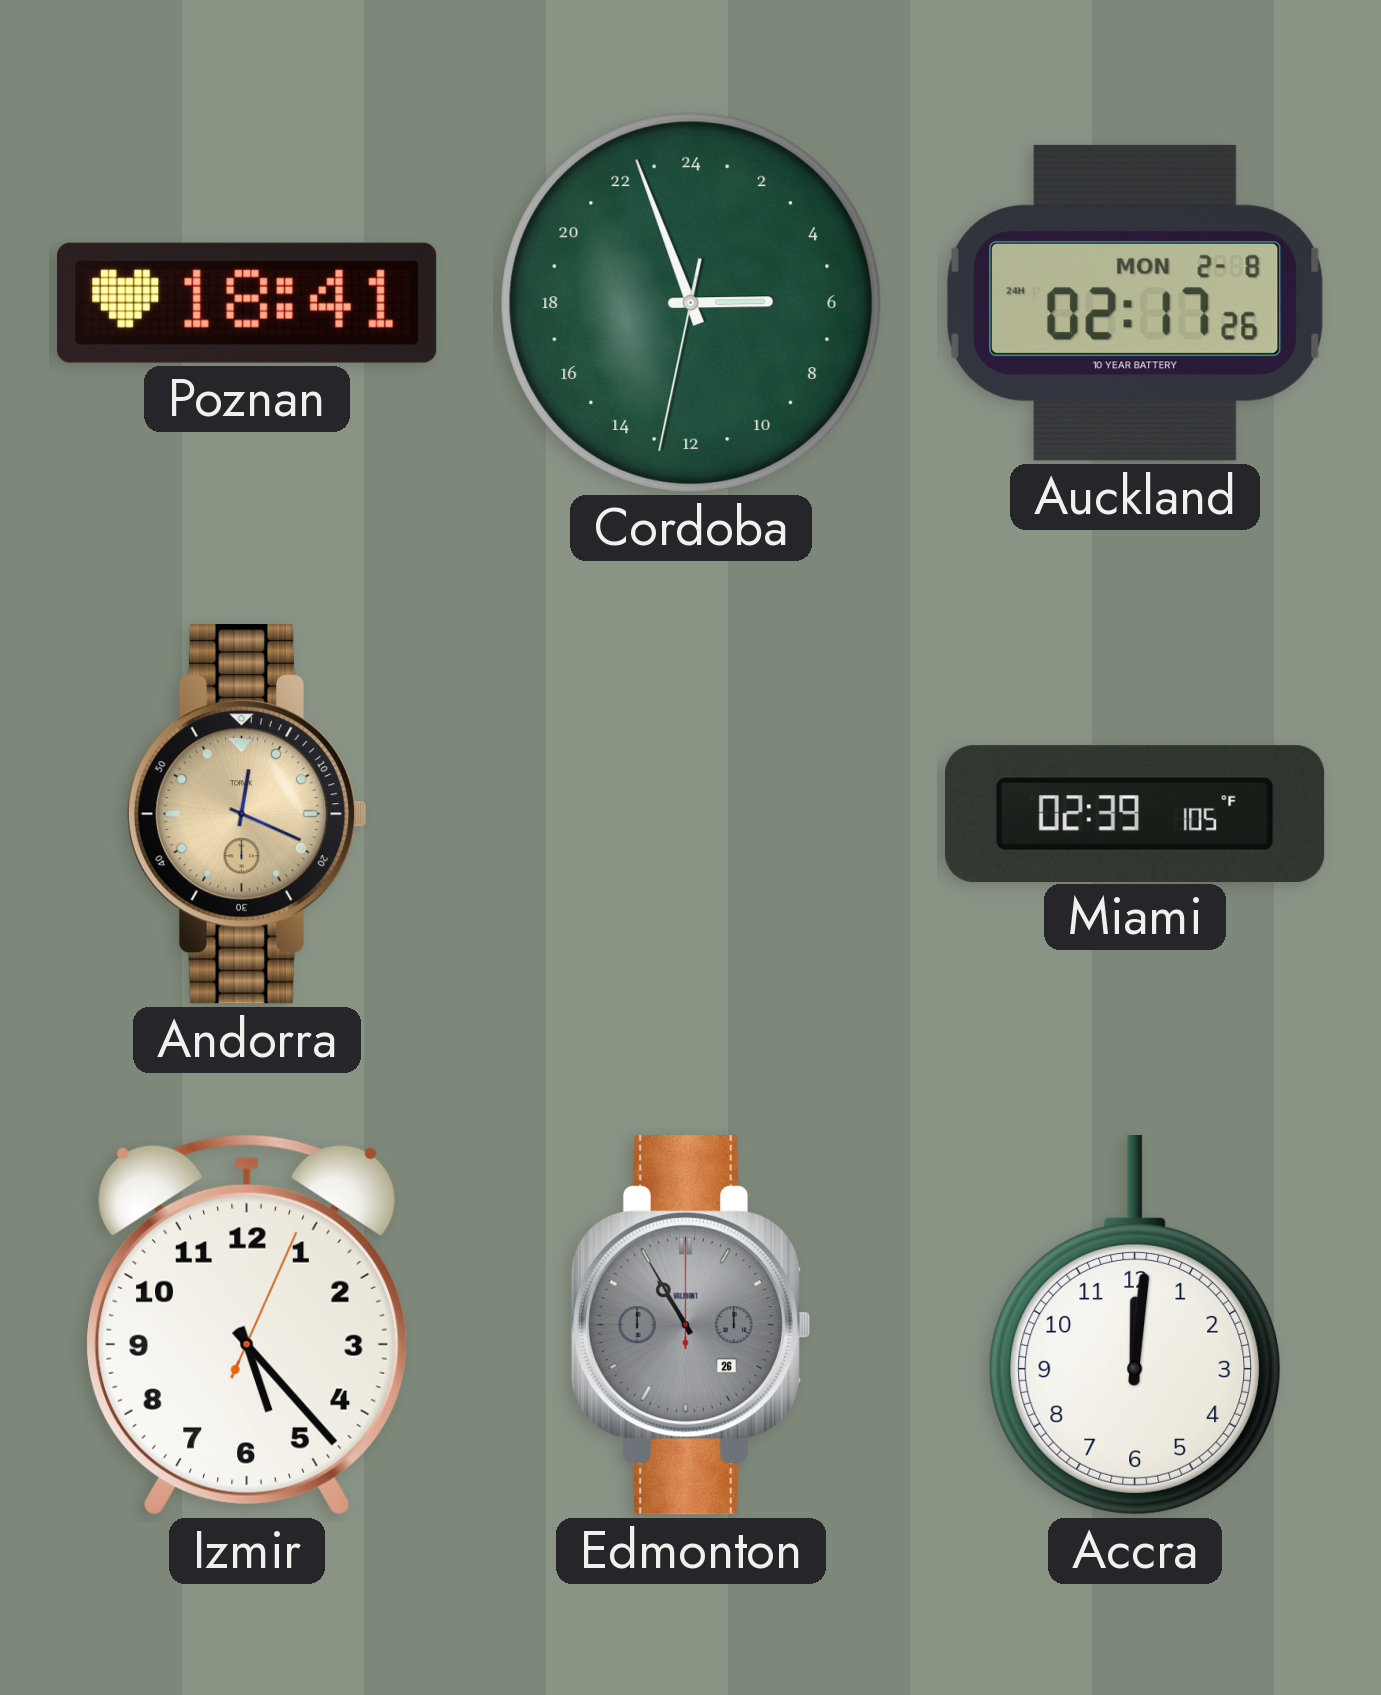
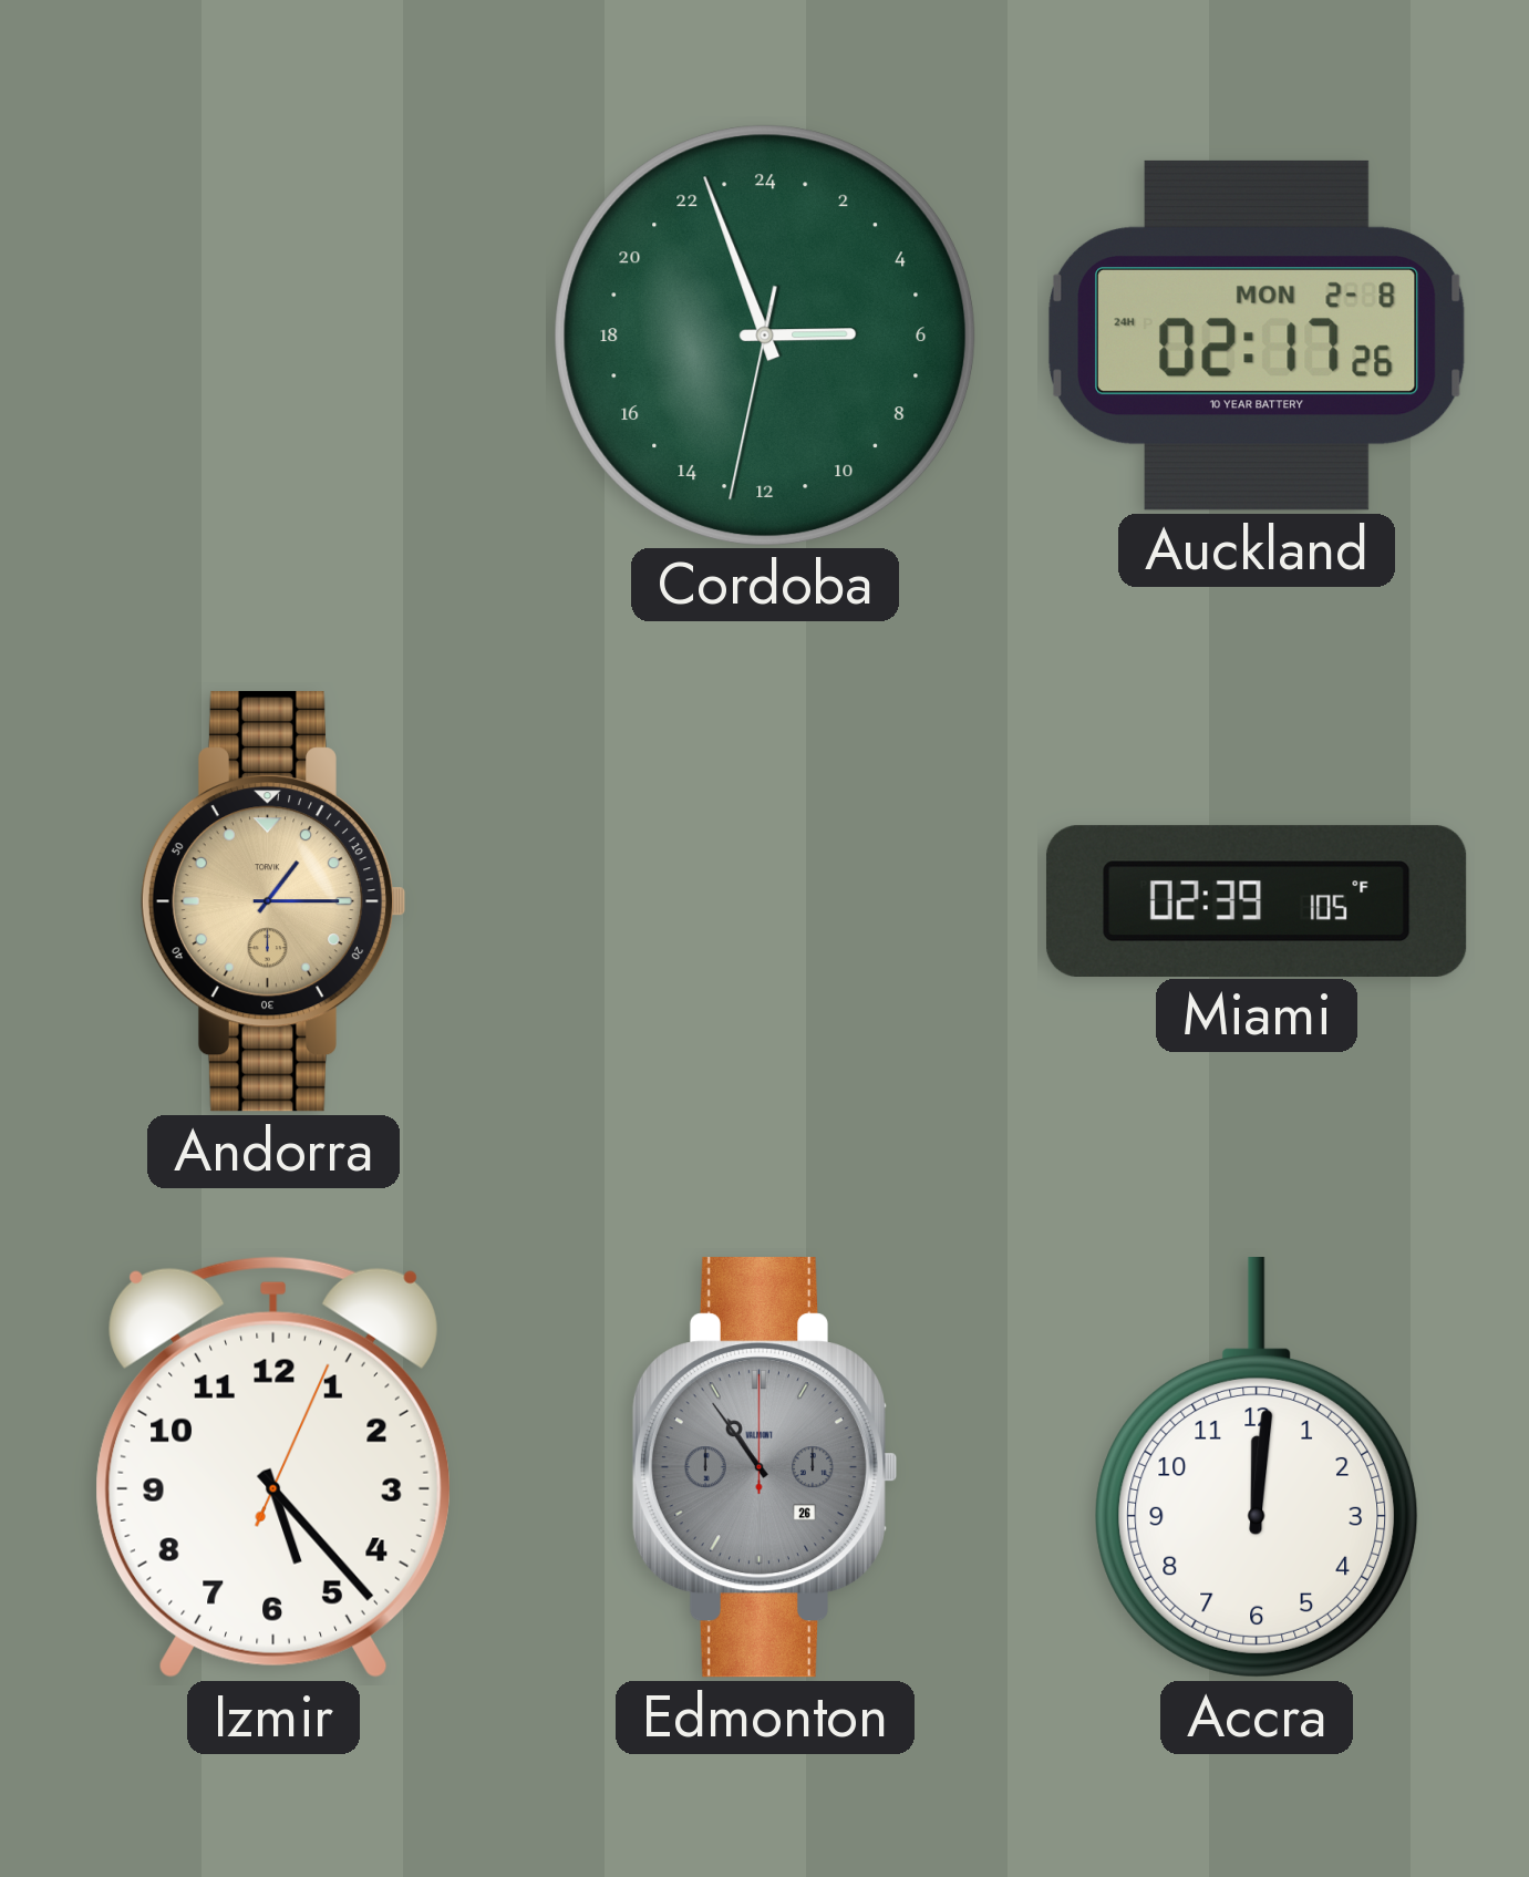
Poznan: 18:41 -> none
Andorra: 12:19 -> 1:15
Edmonton: 10:55 -> 10:54
